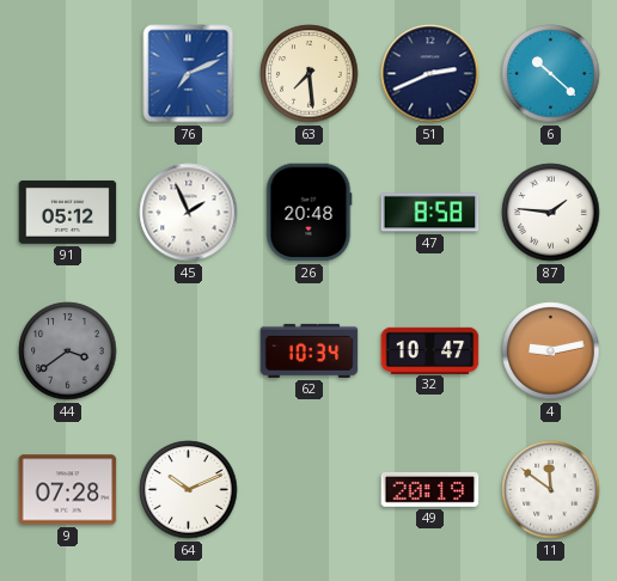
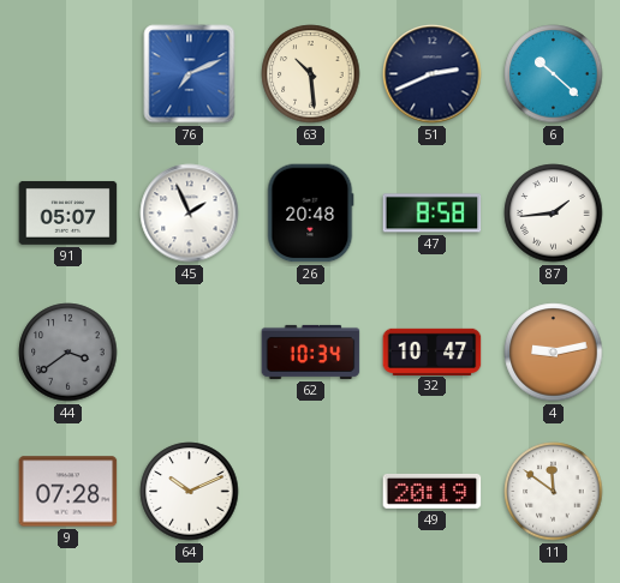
63: 7:29 -> 10:29
91: 05:12 -> 05:07
87: 1:46 -> 1:44
